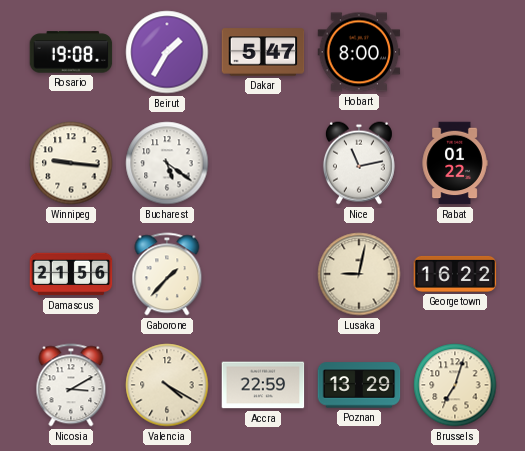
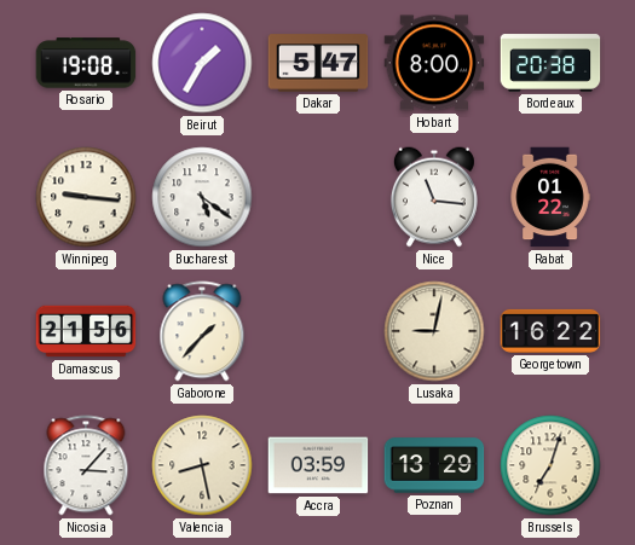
Bordeaux: none -> 20:38
Nice: 11:13 -> 11:16
Nicosia: 3:10 -> 3:07
Valencia: 4:20 -> 8:28
Accra: 22:59 -> 03:59
